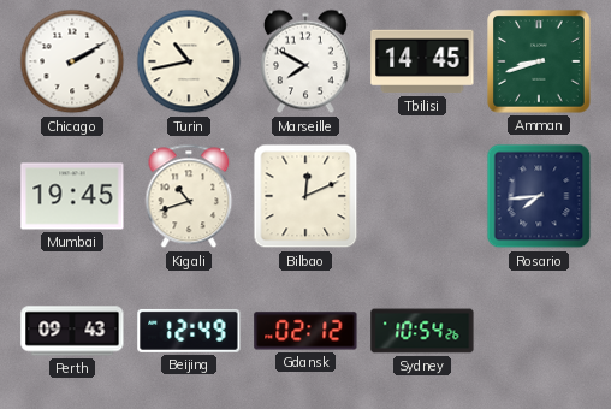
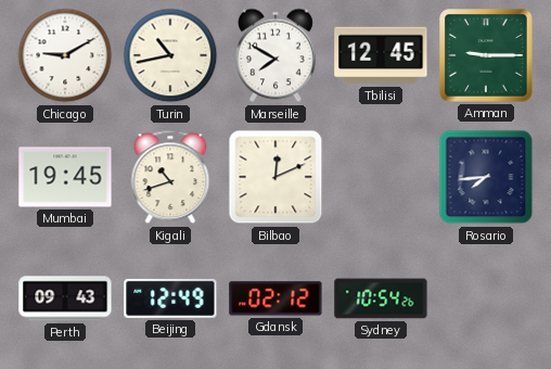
Chicago: 2:10 -> 9:10
Tbilisi: 14:45 -> 12:45
Amman: 8:42 -> 9:15
